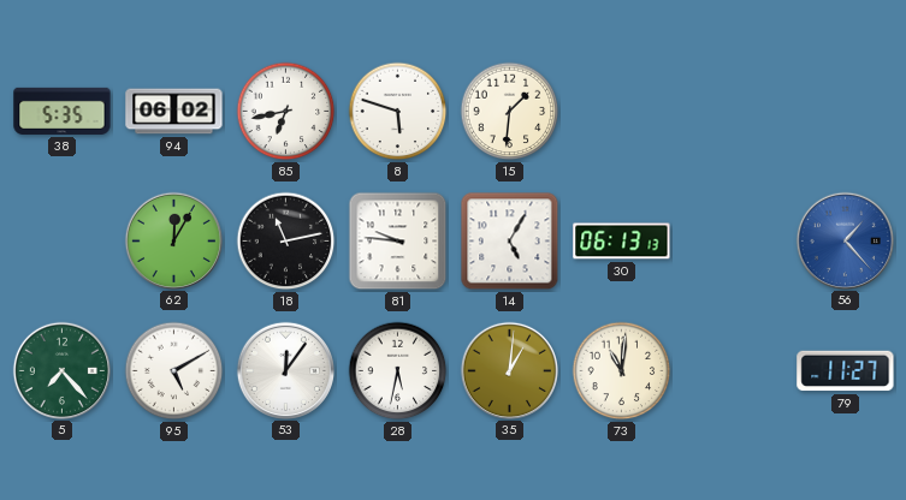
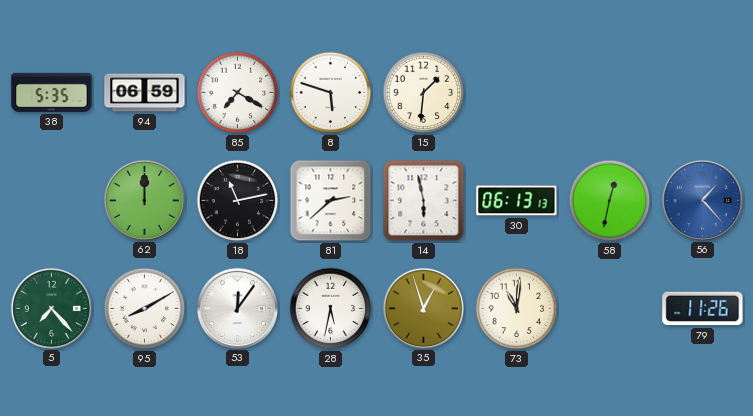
94: 06:02 -> 06:59
85: 6:43 -> 7:20
62: 12:05 -> 12:00
81: 9:46 -> 2:38
14: 5:05 -> 5:58
58: none -> 12:32
95: 5:10 -> 8:10
35: 1:01 -> 12:57
79: 11:27 -> 11:26
